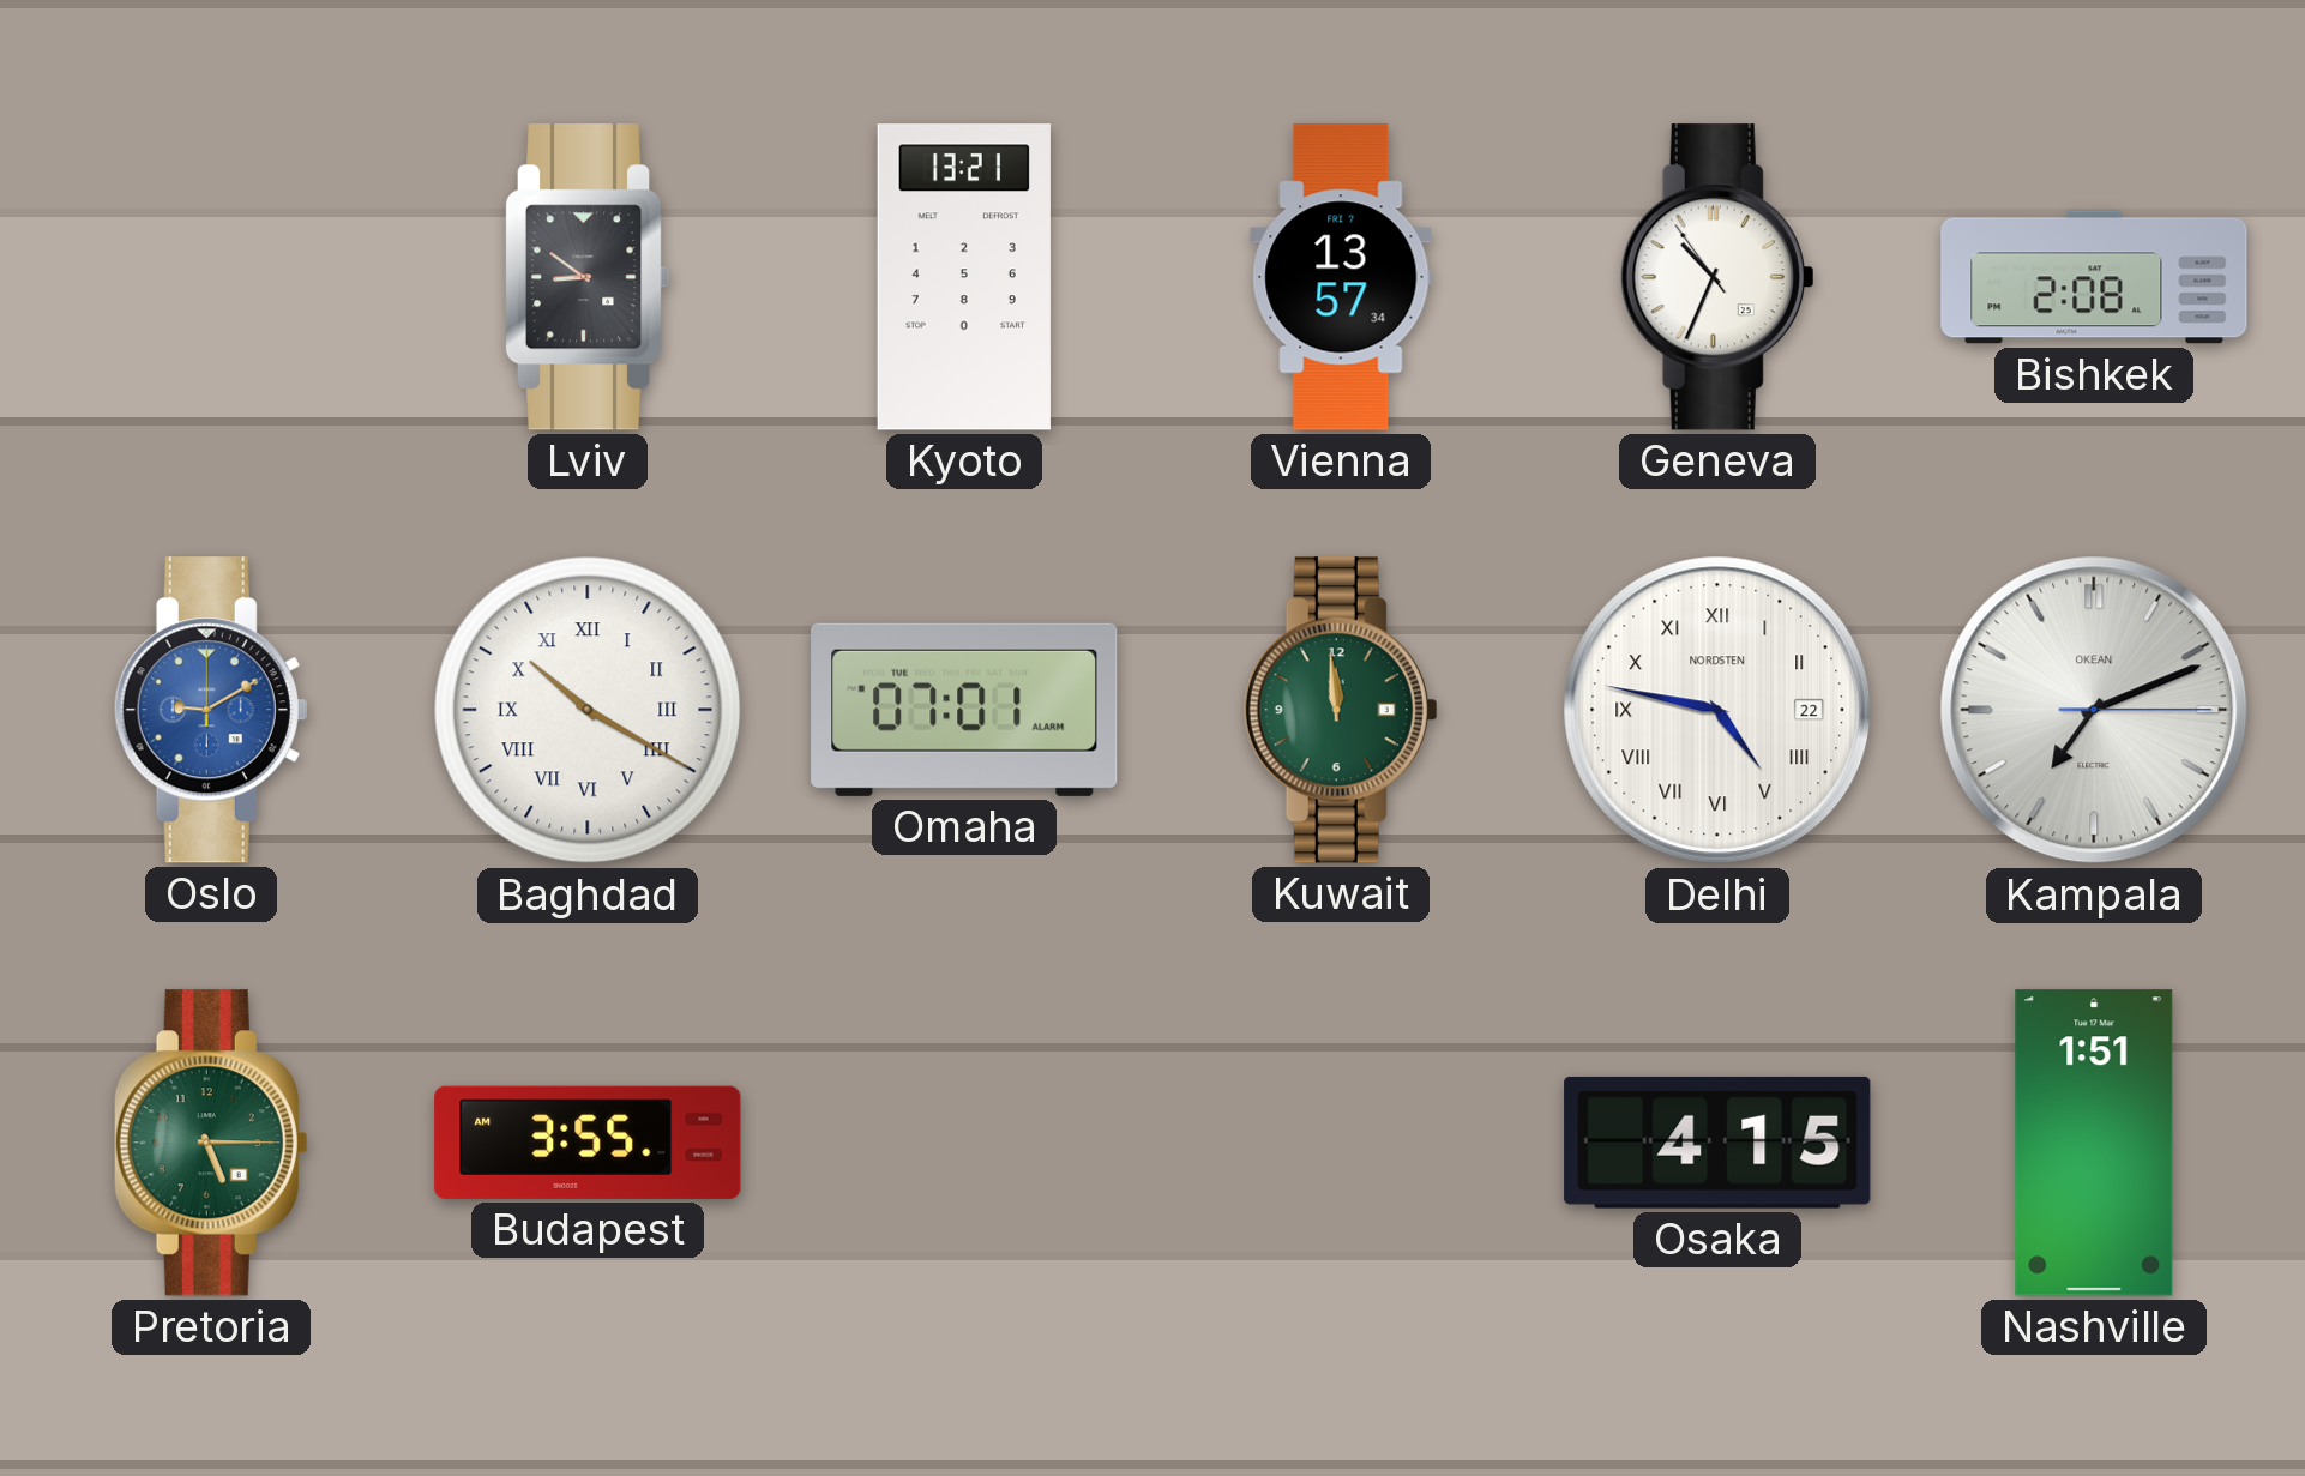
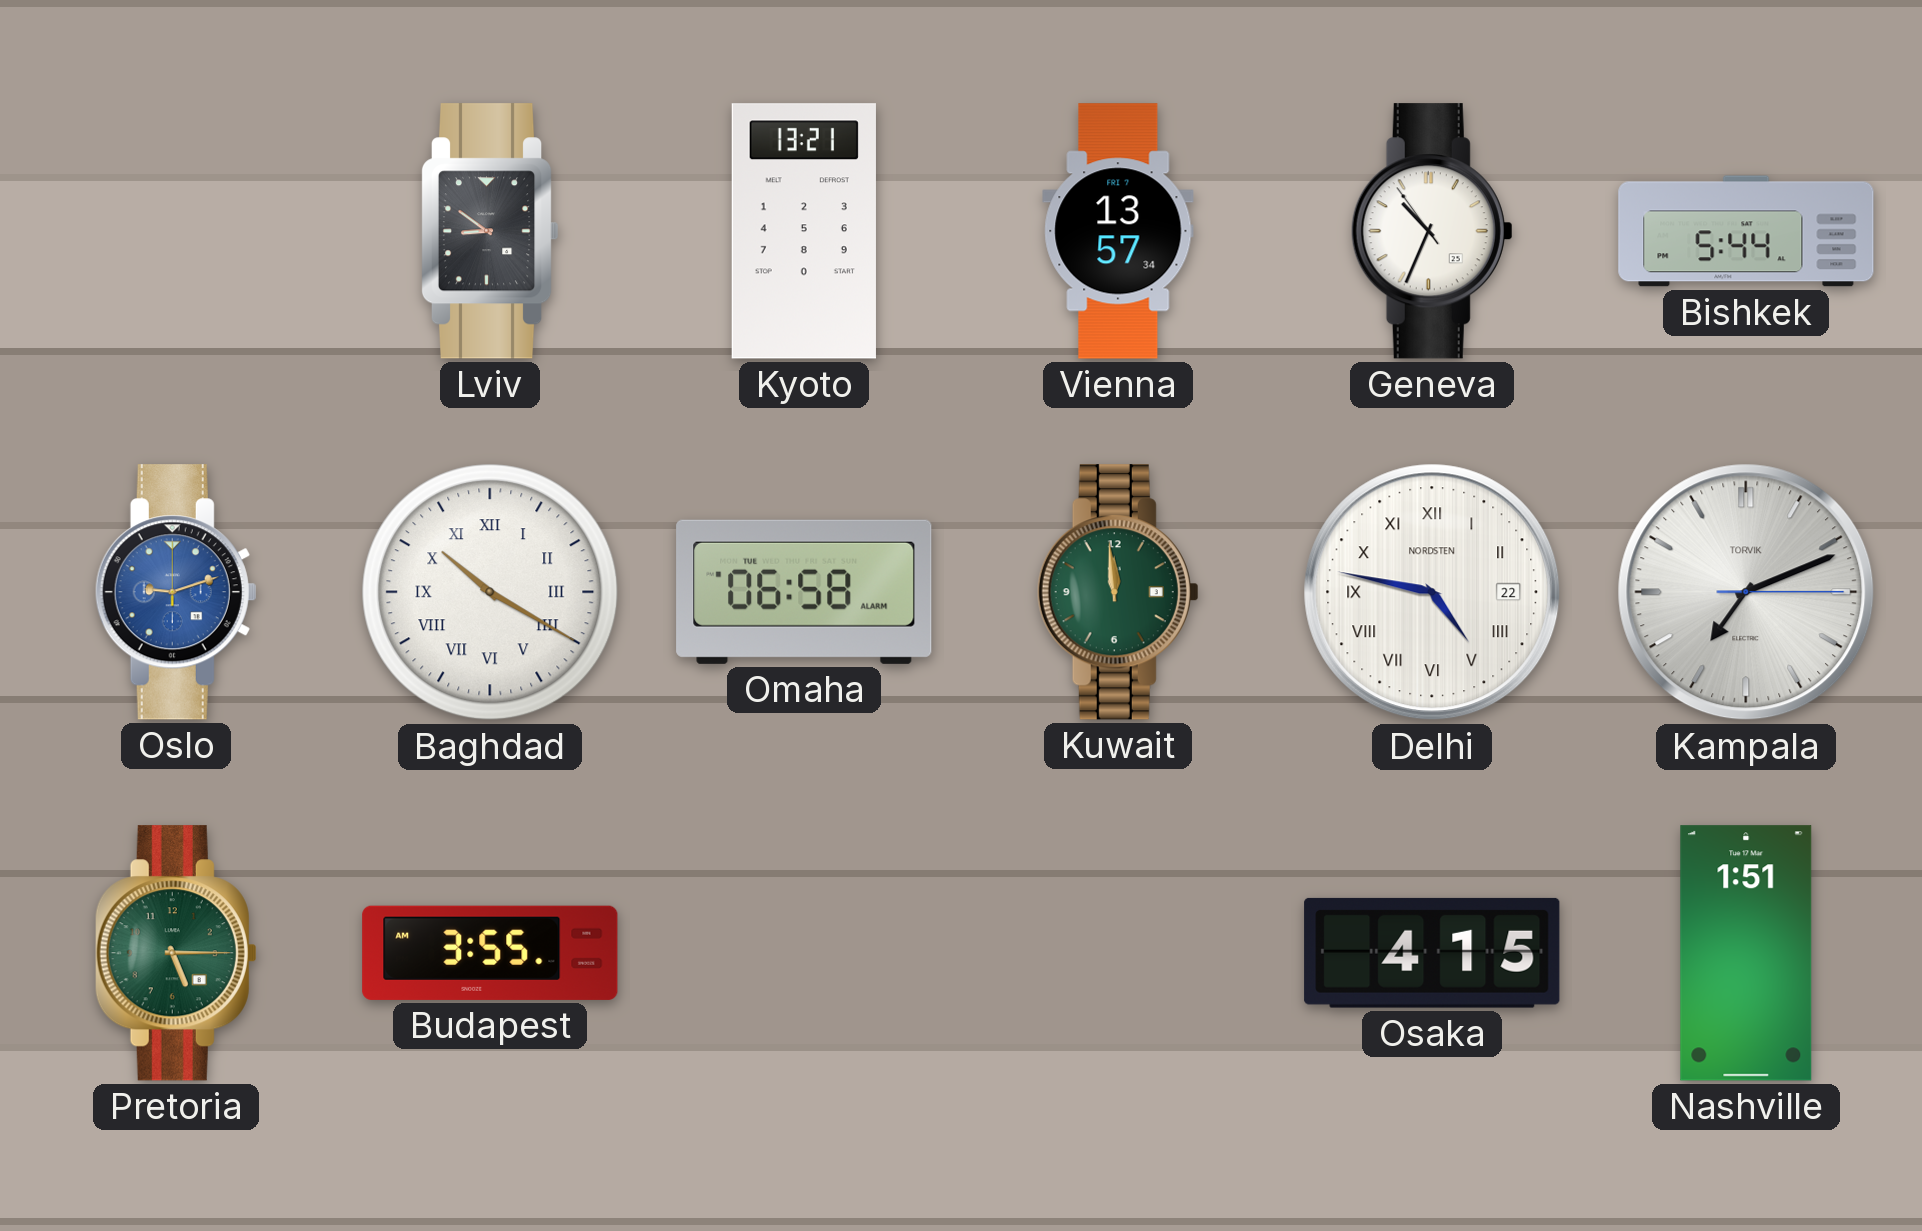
Bishkek: 2:08 -> 5:44
Oslo: 9:10 -> 9:12
Omaha: 07:01 -> 06:58
Kampala brand: OKEAN -> TORVIK
